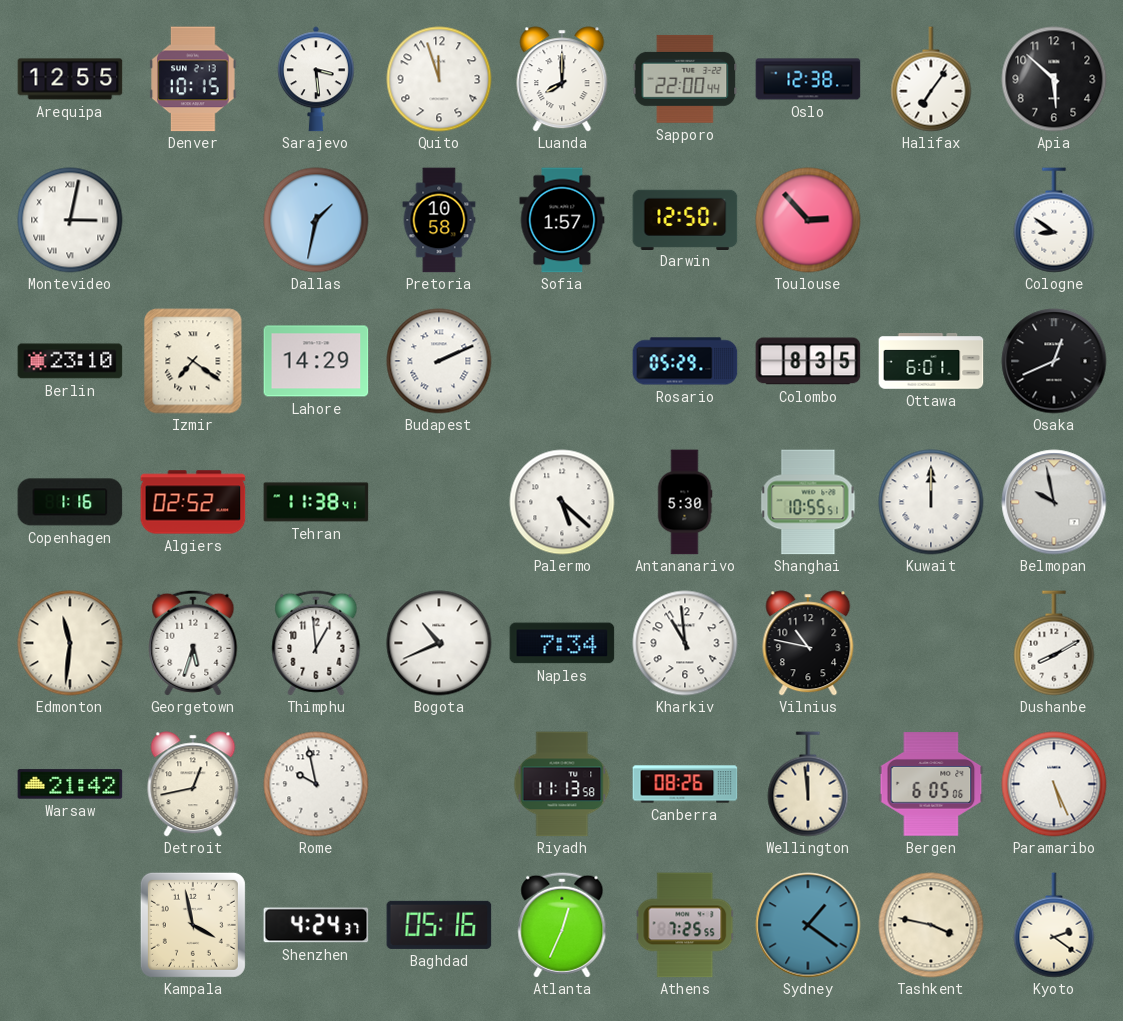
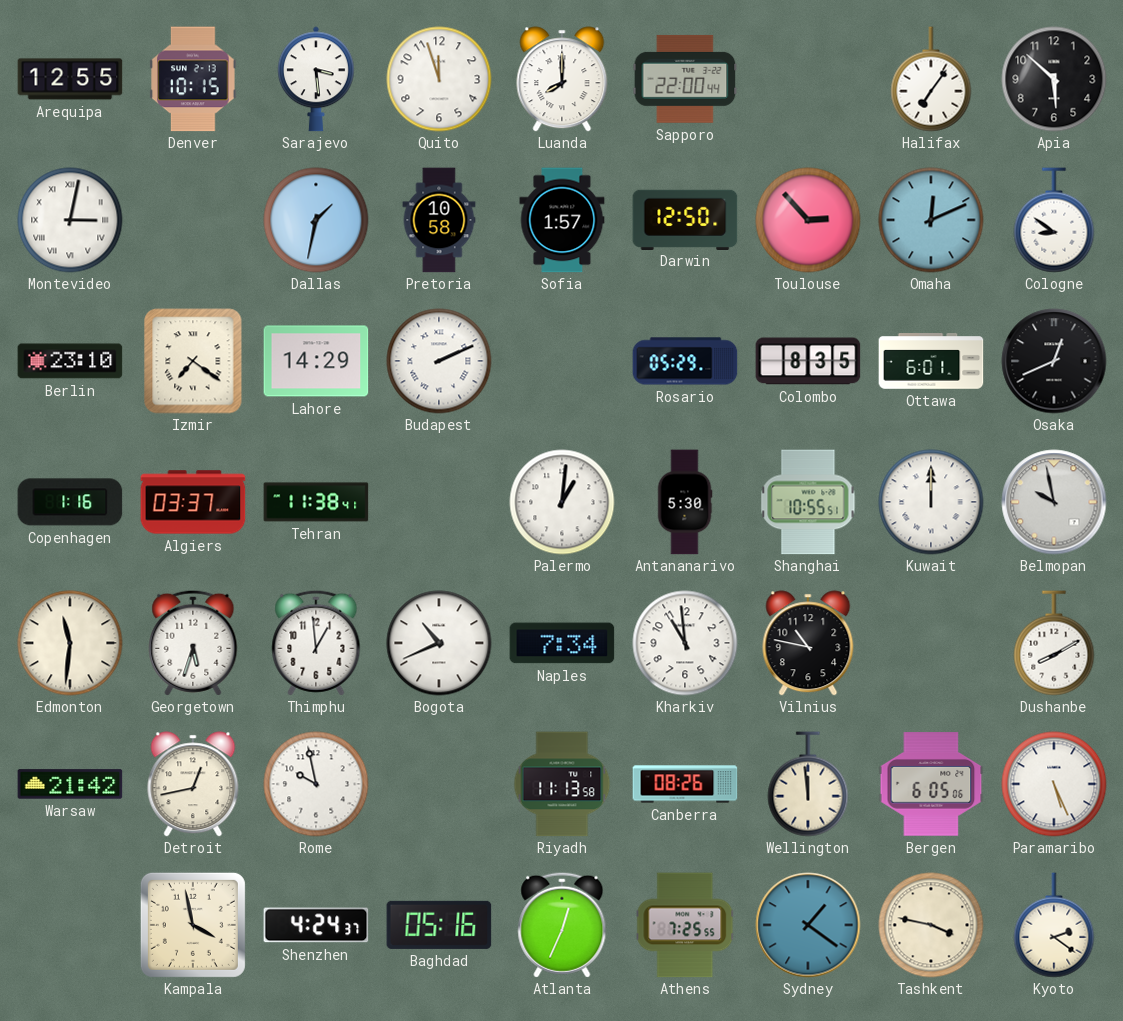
Oslo: 12:38 -> none
Omaha: none -> 12:11
Algiers: 02:52 -> 03:37
Palermo: 5:22 -> 1:01
